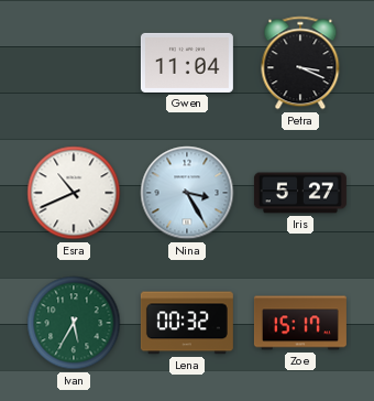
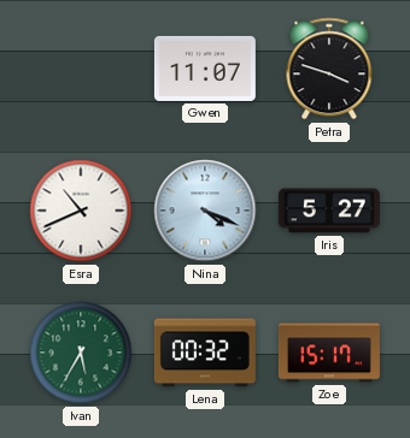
Gwen: 11:04 -> 11:07
Petra: 3:19 -> 3:48
Nina: 3:25 -> 4:19
